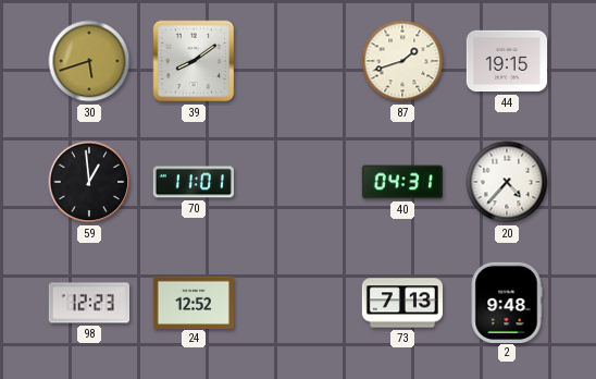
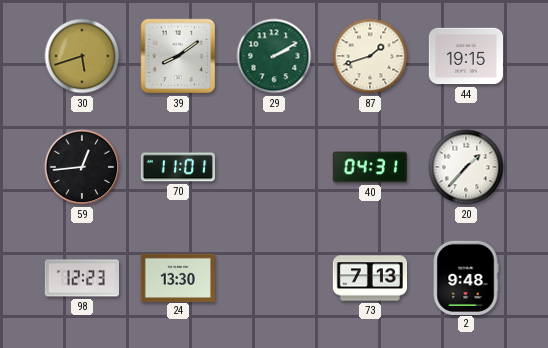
29: none -> 2:10
59: 12:59 -> 12:44
20: 4:37 -> 1:37
24: 12:52 -> 13:30
